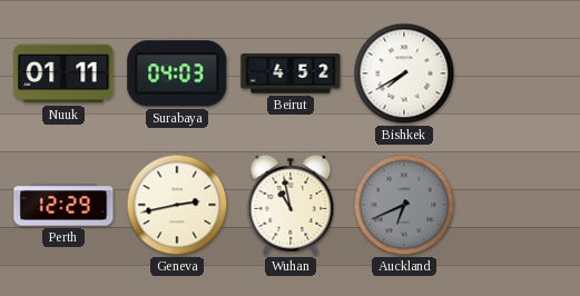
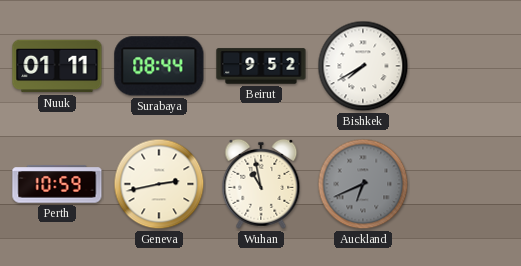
Surabaya: 04:03 -> 08:44
Beirut: 4:52 -> 9:52
Perth: 12:29 -> 10:59
